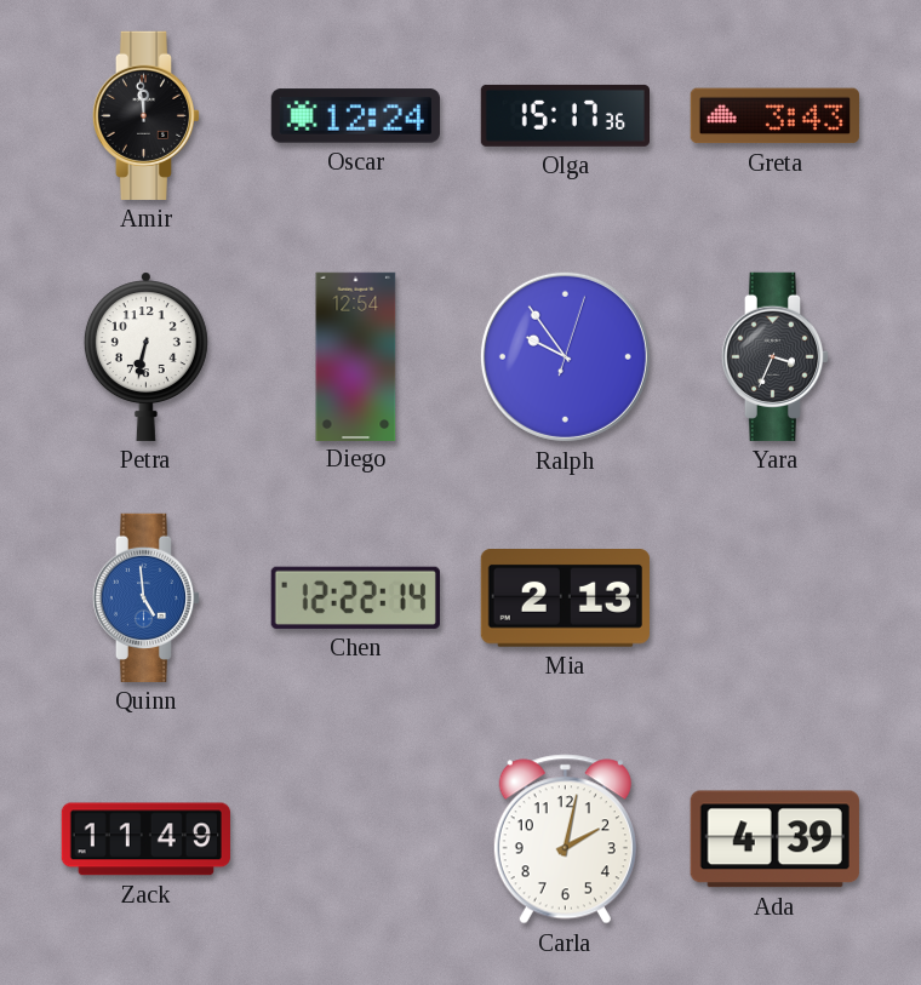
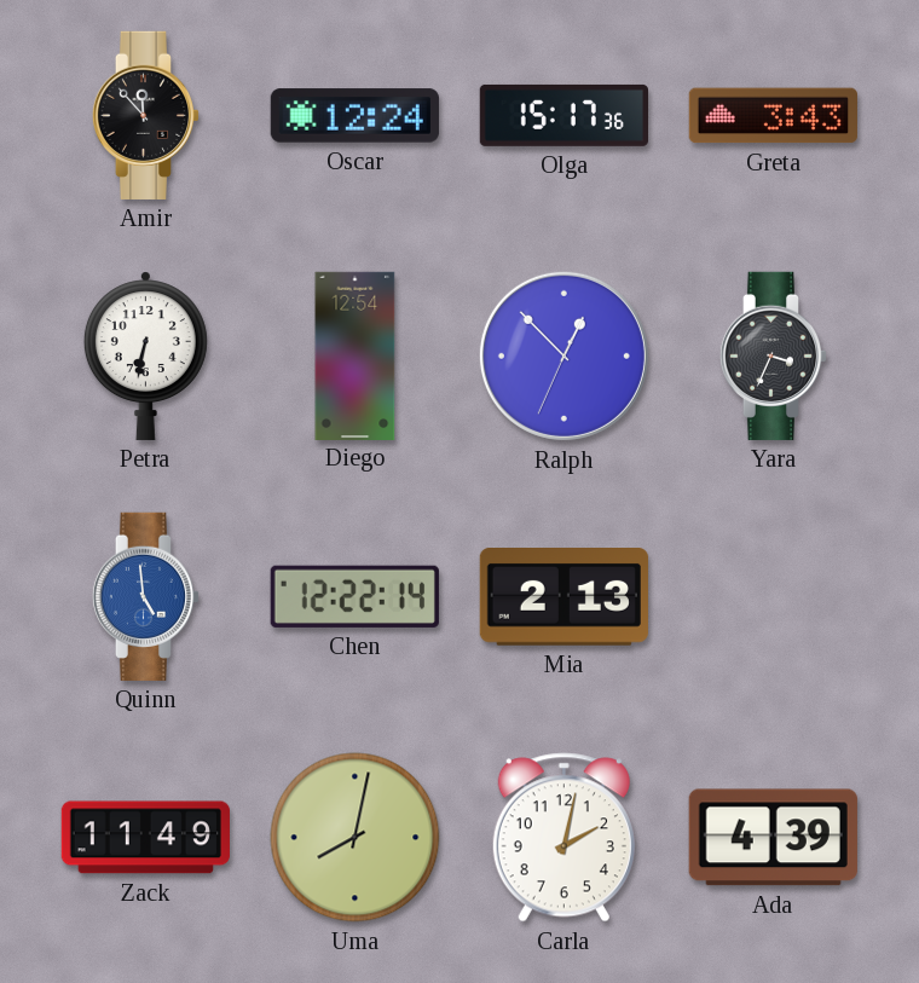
Amir: 11:59 -> 11:53
Ralph: 9:54 -> 12:52
Uma: none -> 8:02
